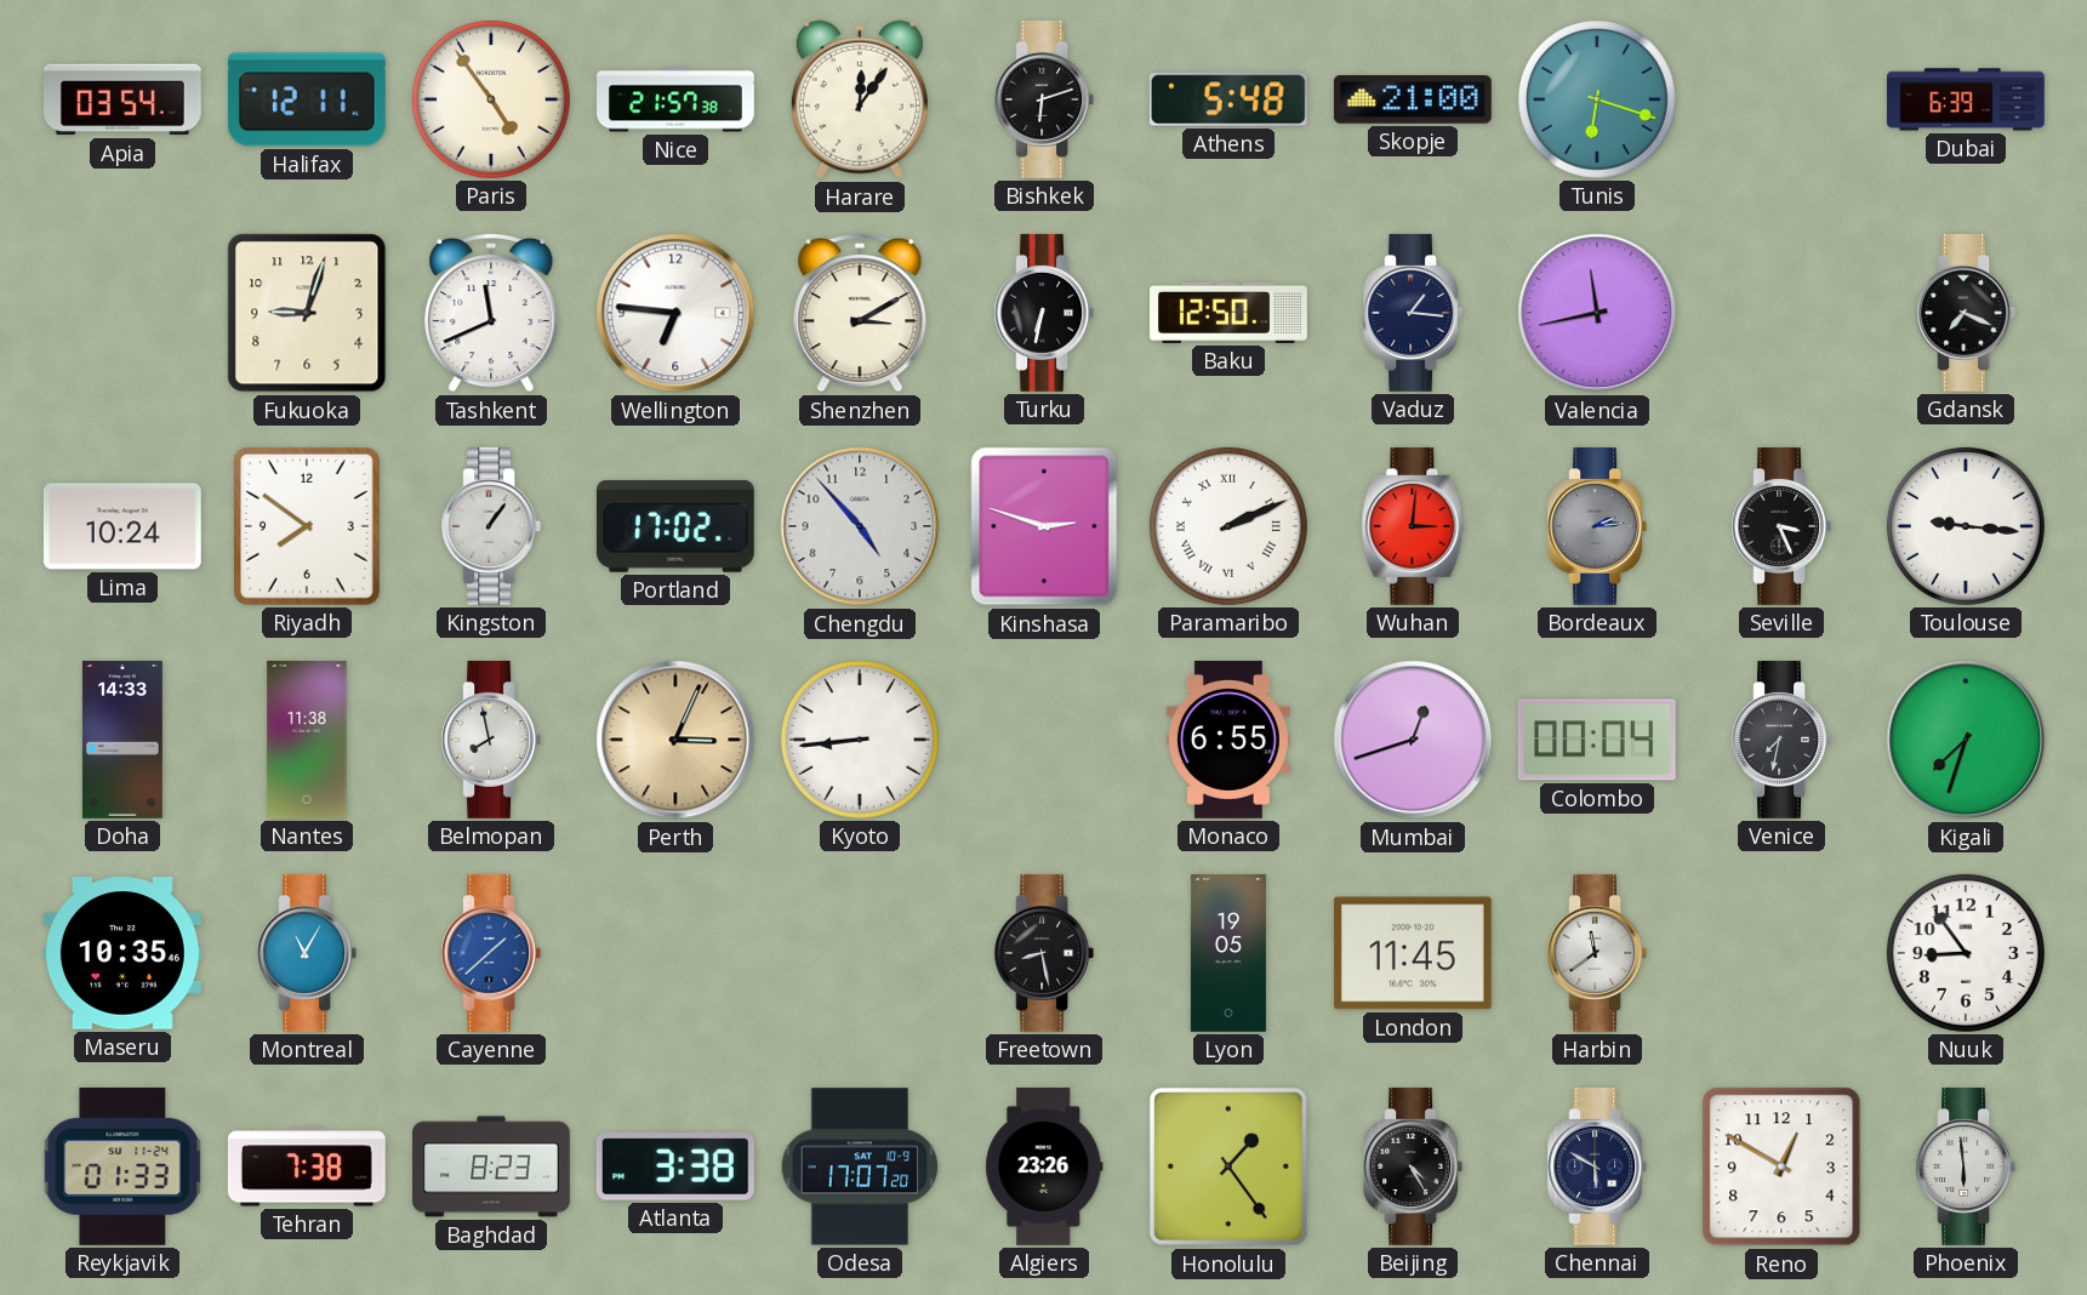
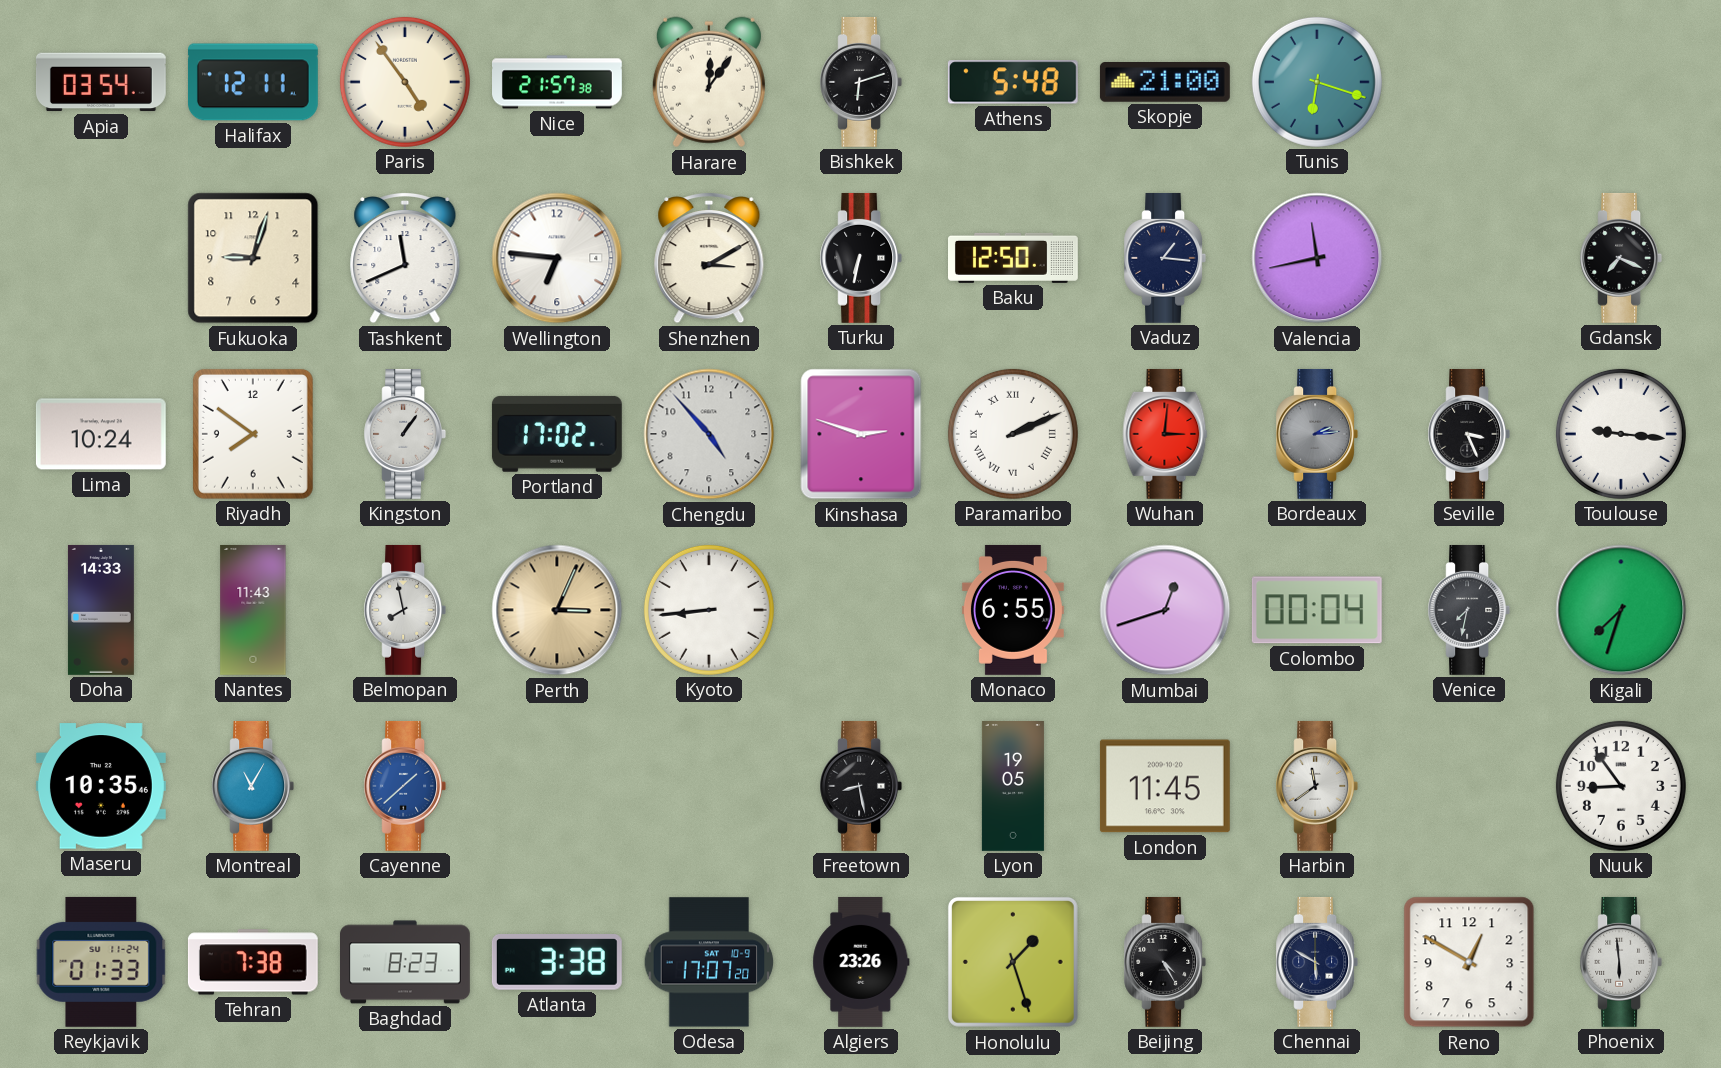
Dubai: 6:39 -> none
Nantes: 11:38 -> 11:43
Honolulu: 1:24 -> 1:27
